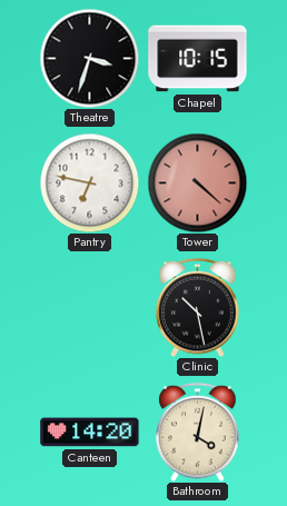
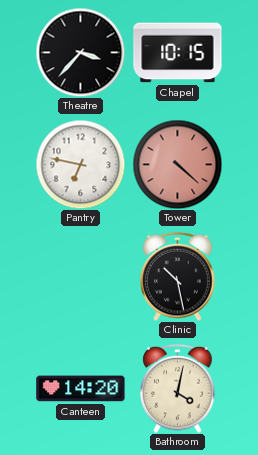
Theatre: 3:33 -> 3:37
